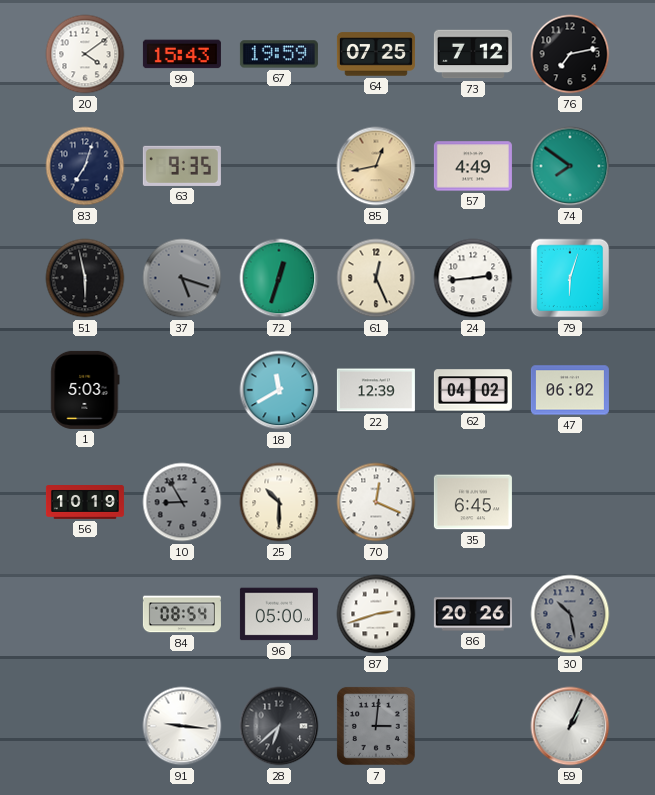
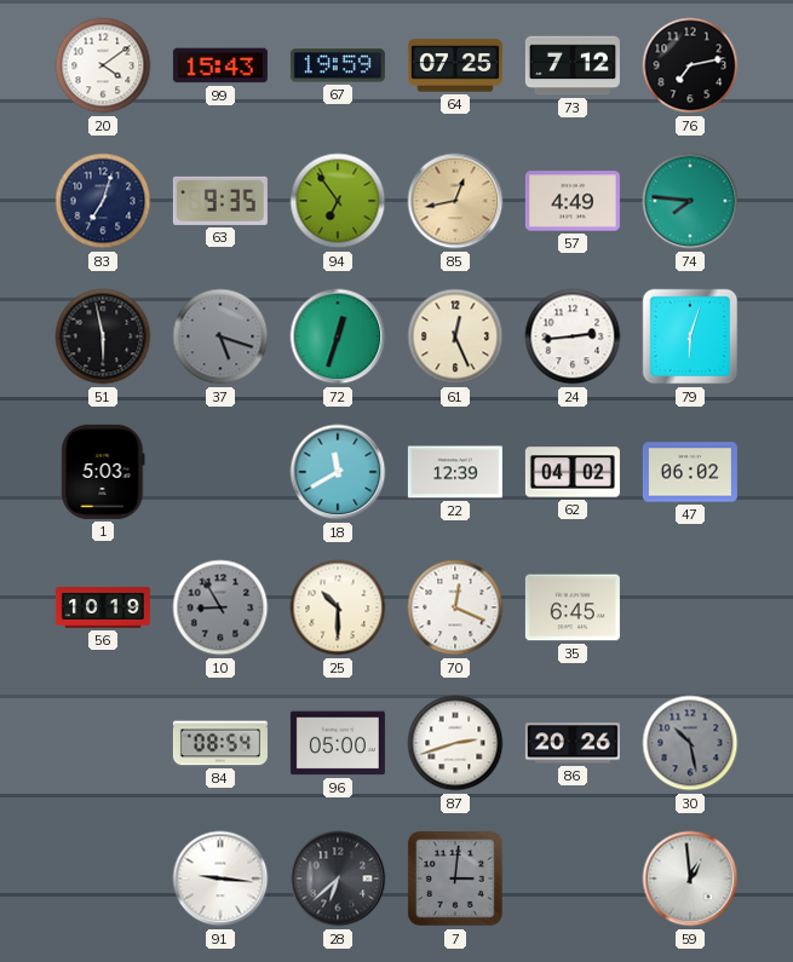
94: none -> 6:54
74: 7:51 -> 7:46
59: 1:04 -> 12:59
